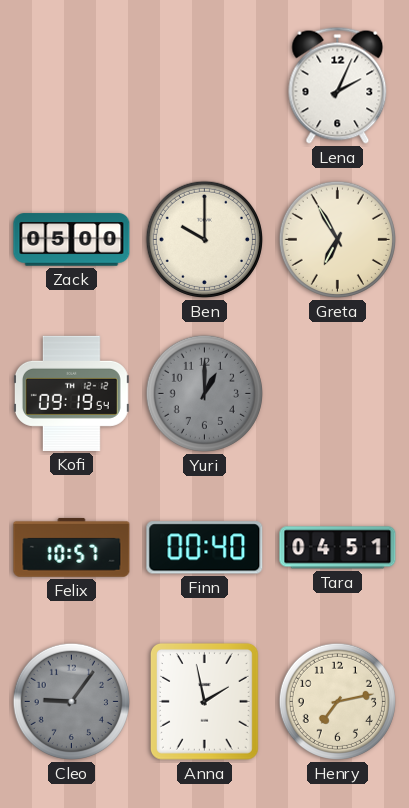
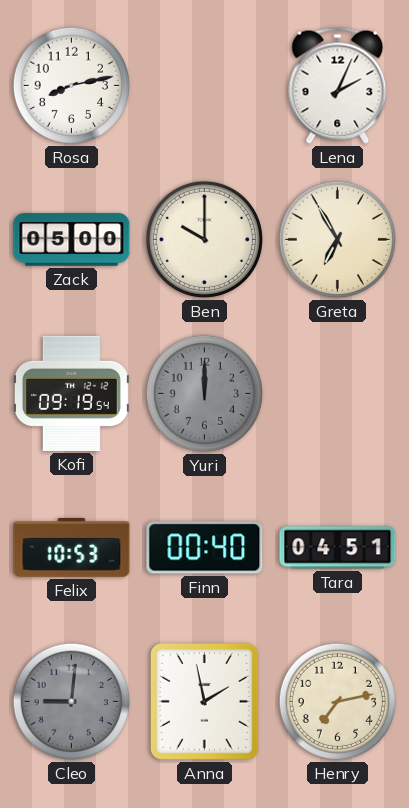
Rosa: none -> 8:13
Yuri: 1:00 -> 12:00
Felix: 10:57 -> 10:53
Cleo: 9:06 -> 9:01
